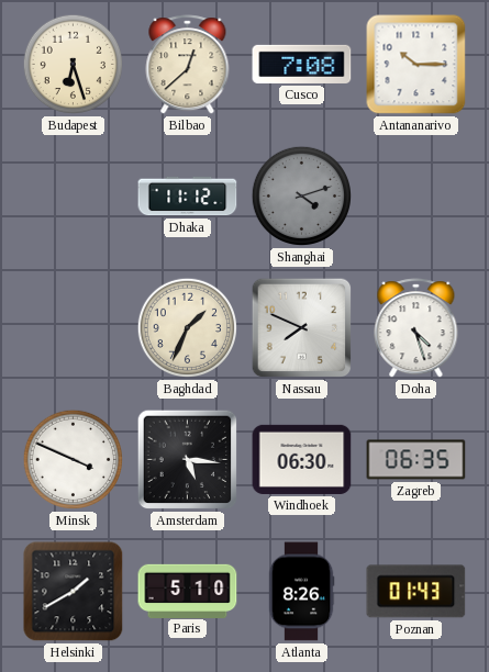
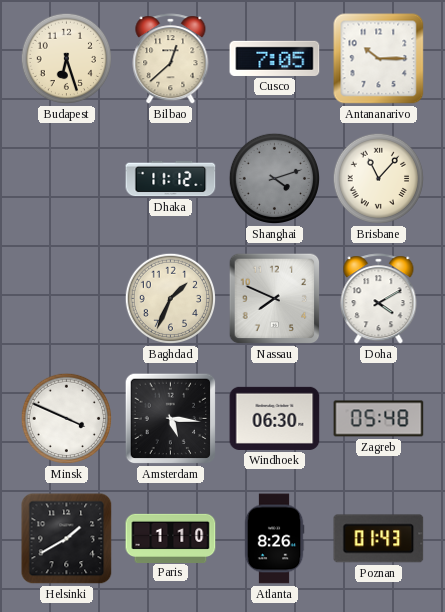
Cusco: 7:08 -> 7:05
Brisbane: none -> 11:07
Doha: 4:27 -> 4:10
Zagreb: 06:35 -> 05:48
Paris: 5:10 -> 1:10
